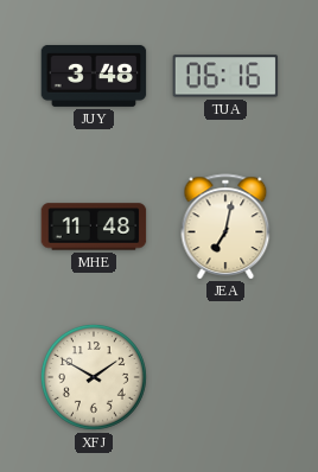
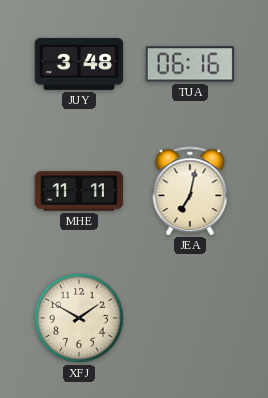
MHE: 11:48 -> 11:11
